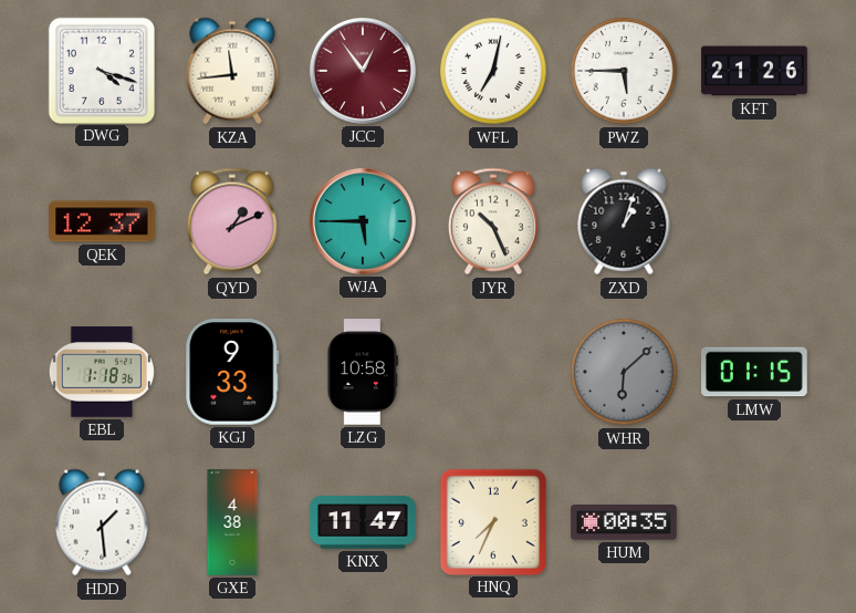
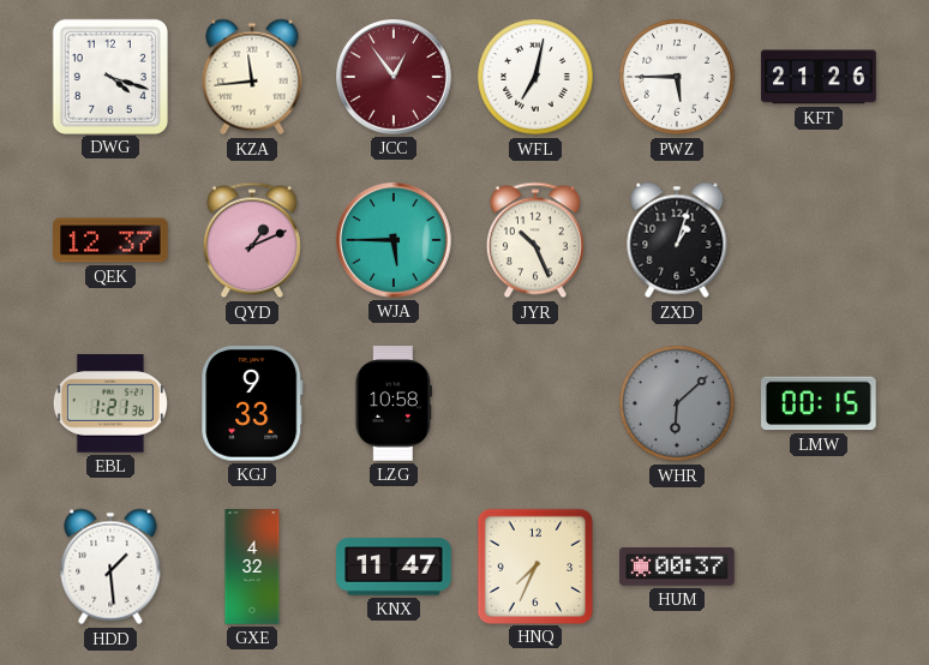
EBL: 1:18 -> 1:21
LMW: 01:15 -> 00:15
GXE: 4:38 -> 4:32
HUM: 00:35 -> 00:37
